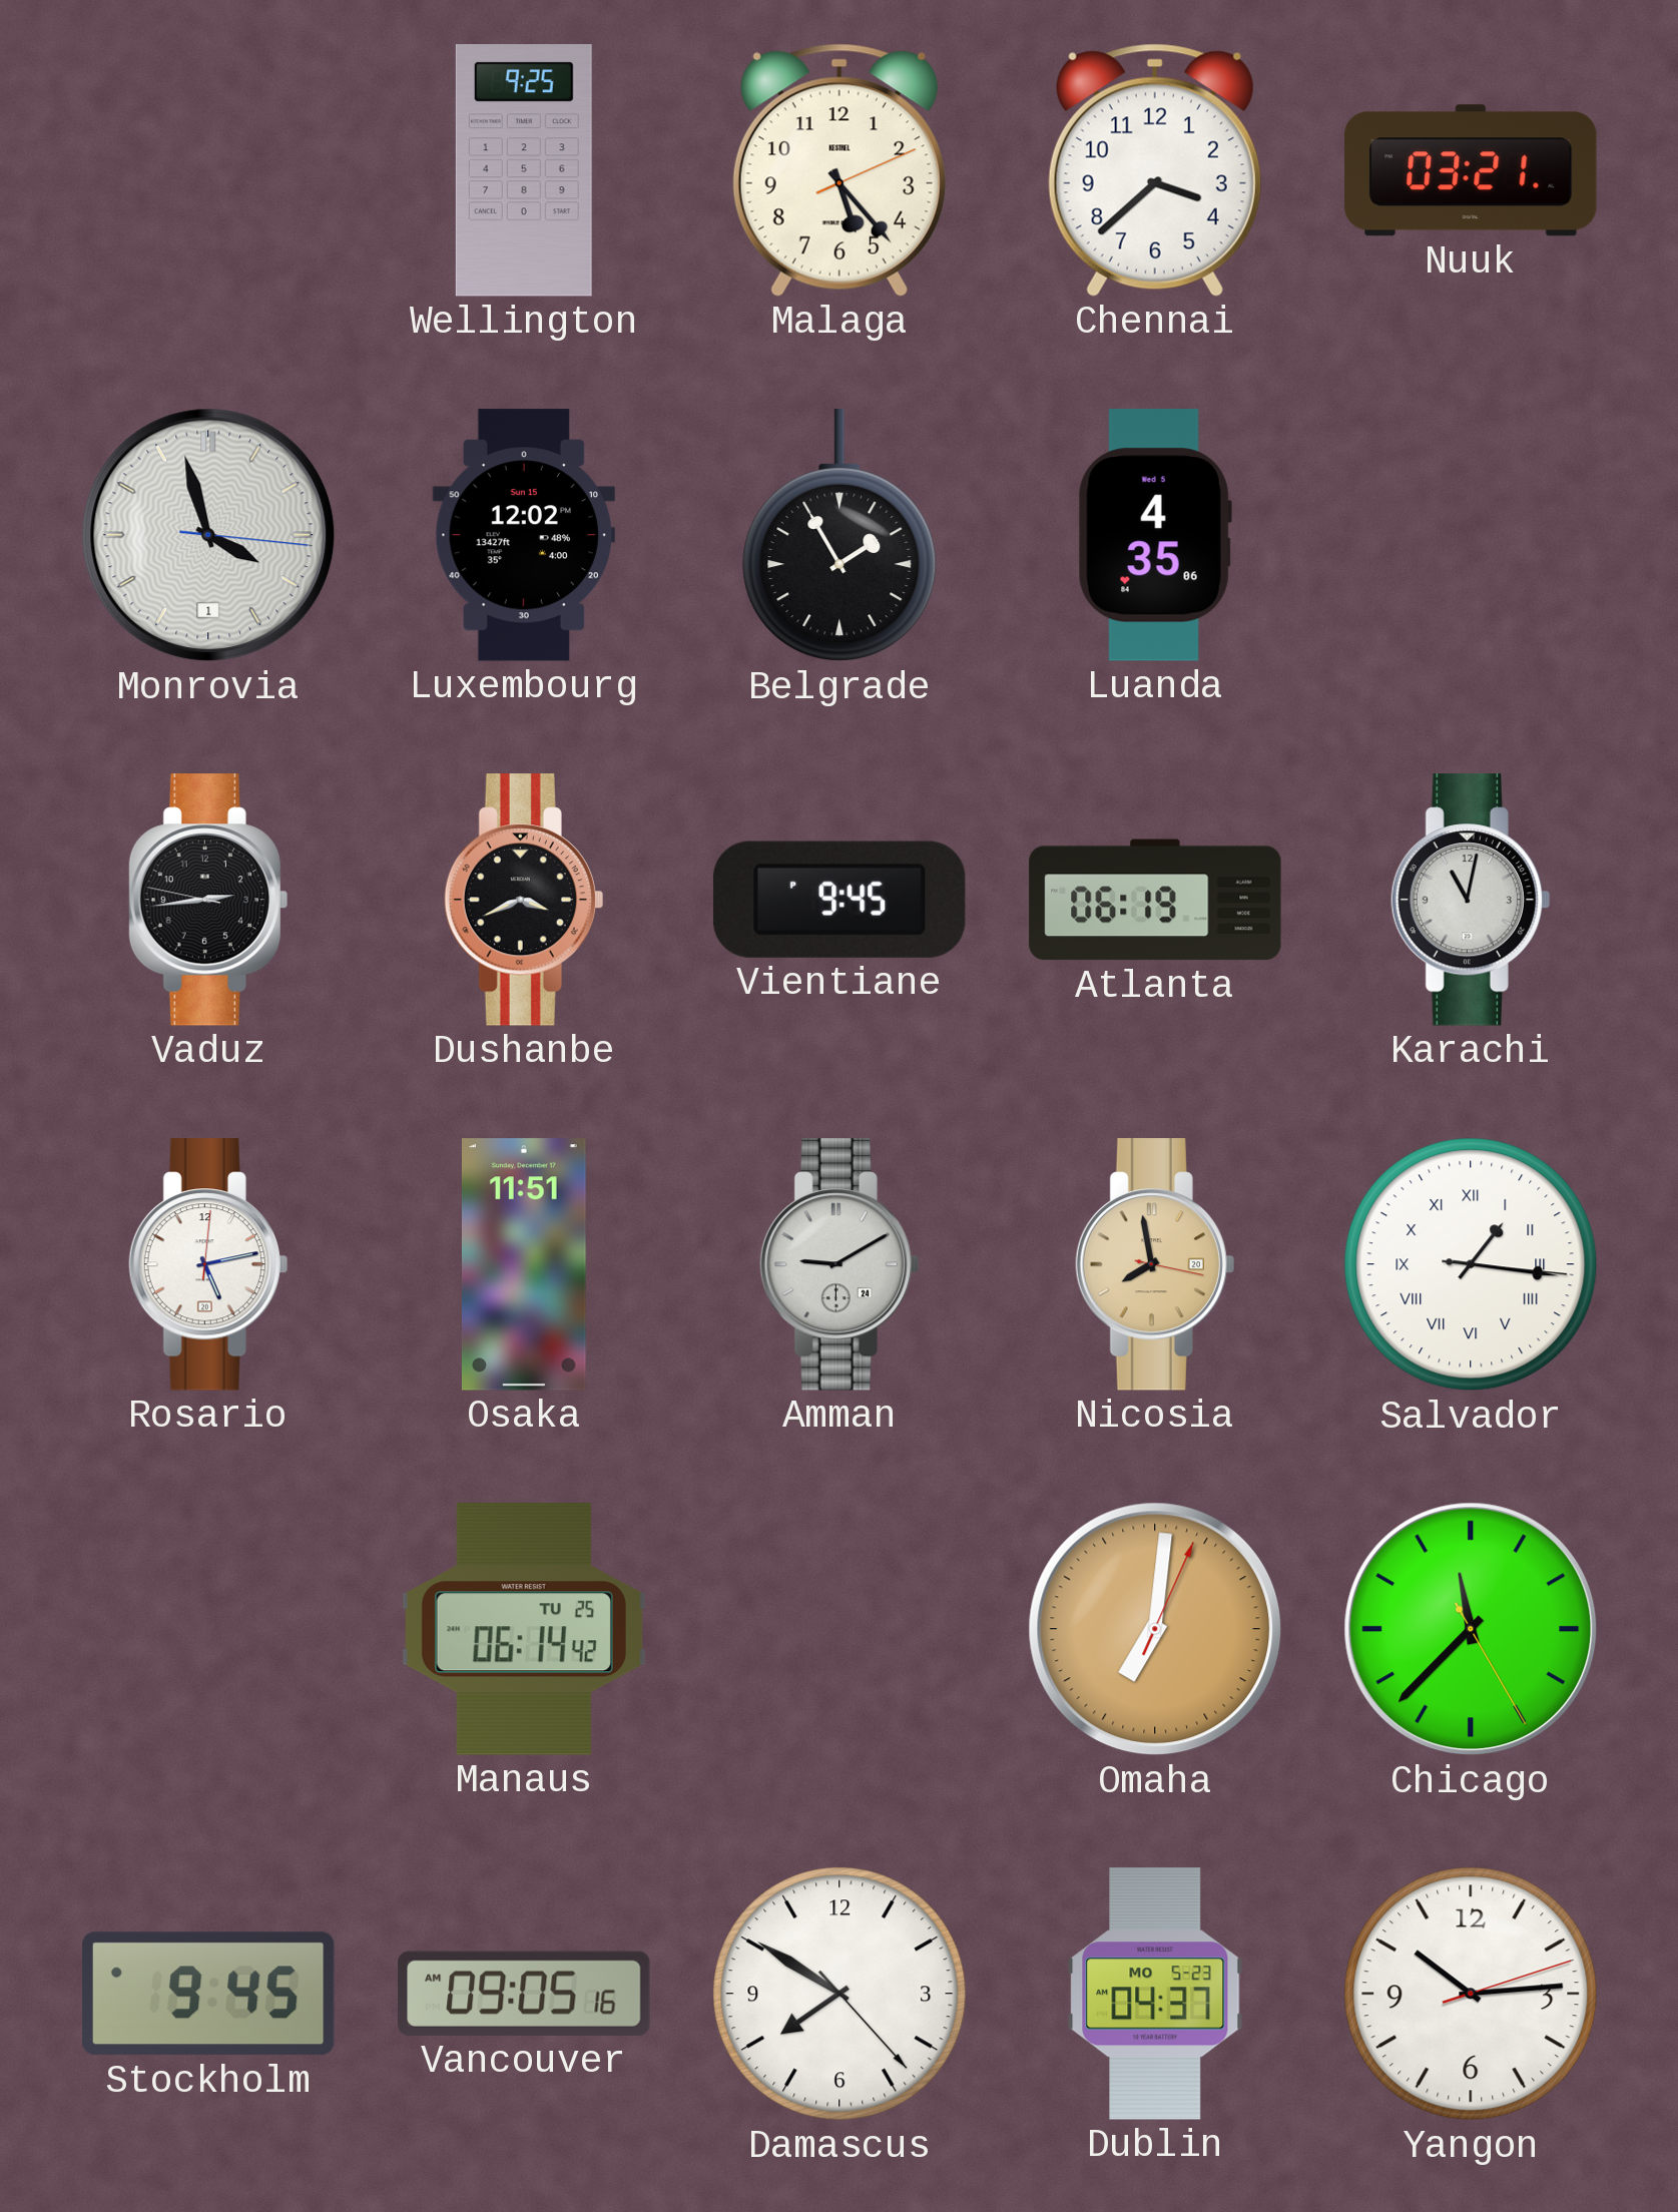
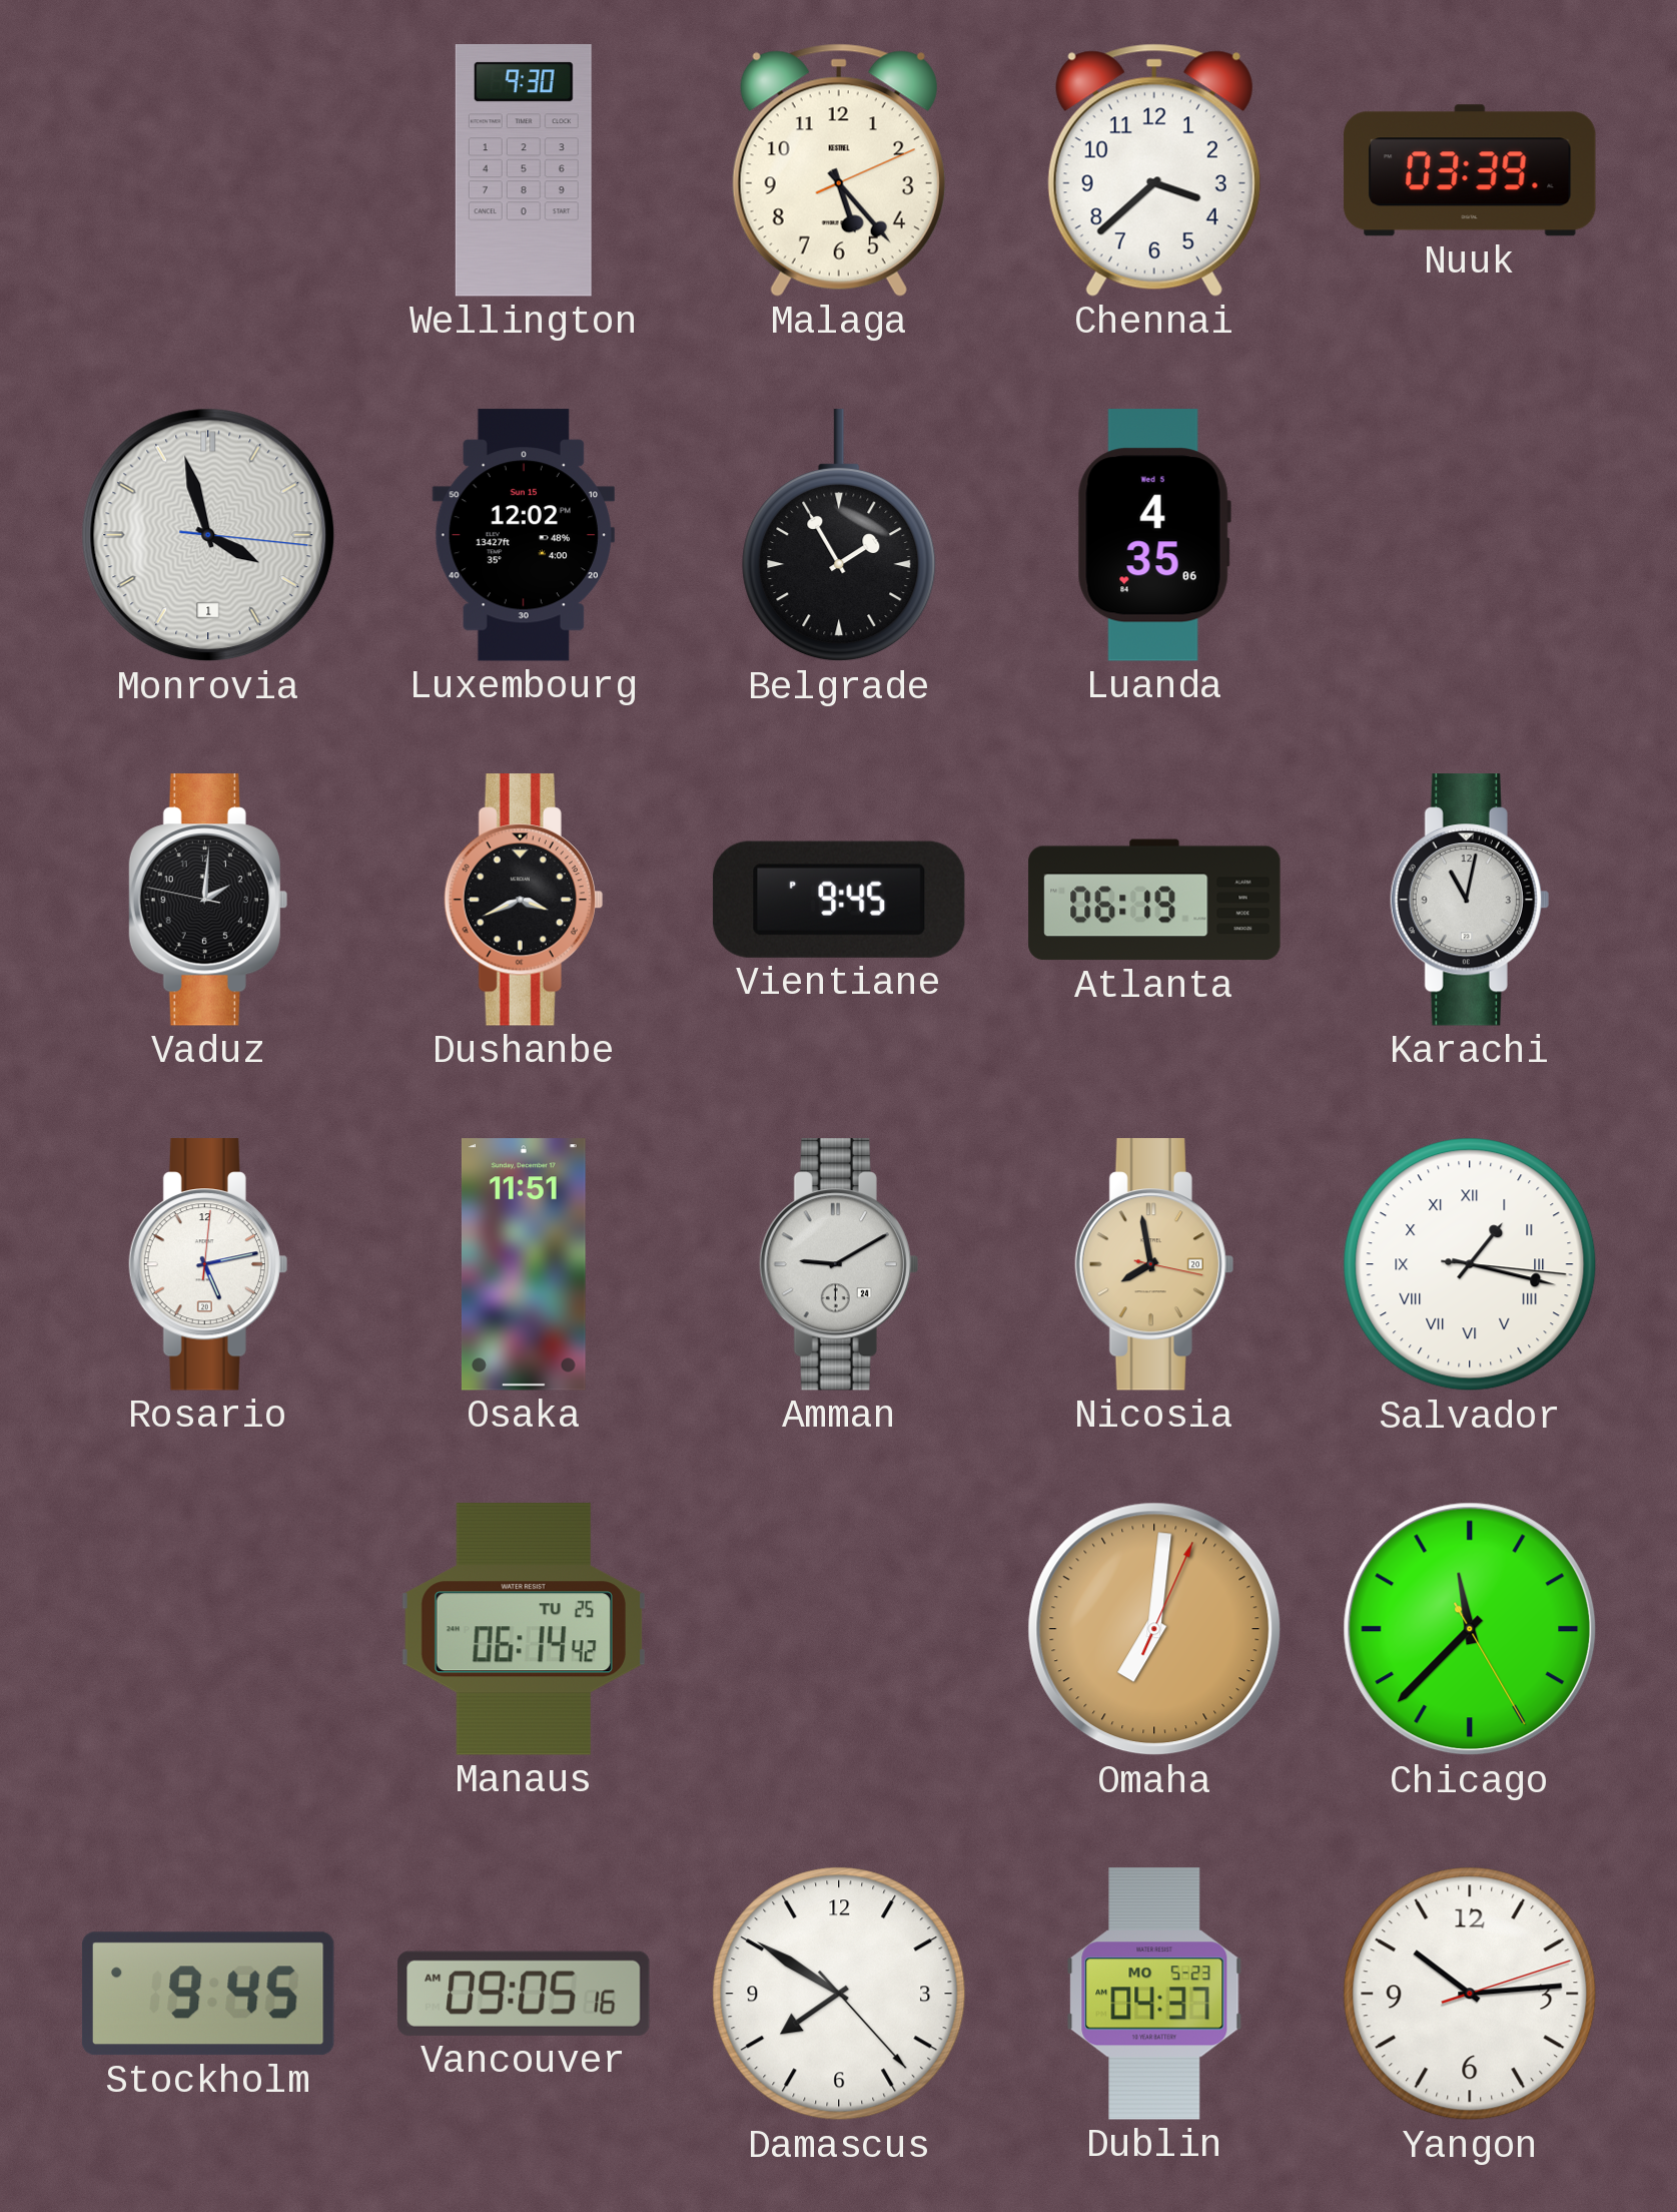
Wellington: 9:25 -> 9:30
Nuuk: 03:21 -> 03:39
Vaduz: 2:43 -> 2:00
Salvador: 1:16 -> 1:17
